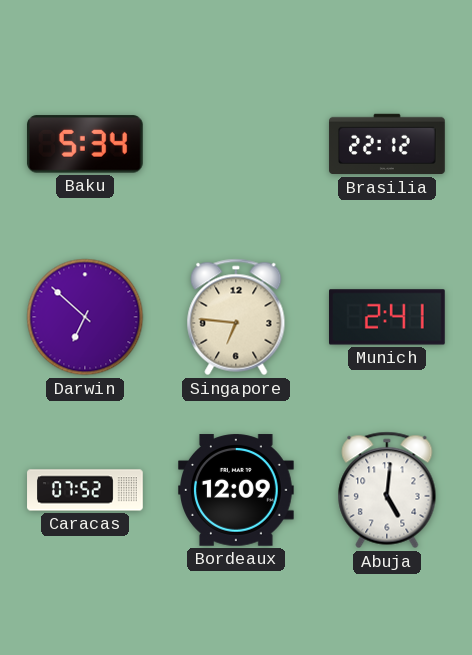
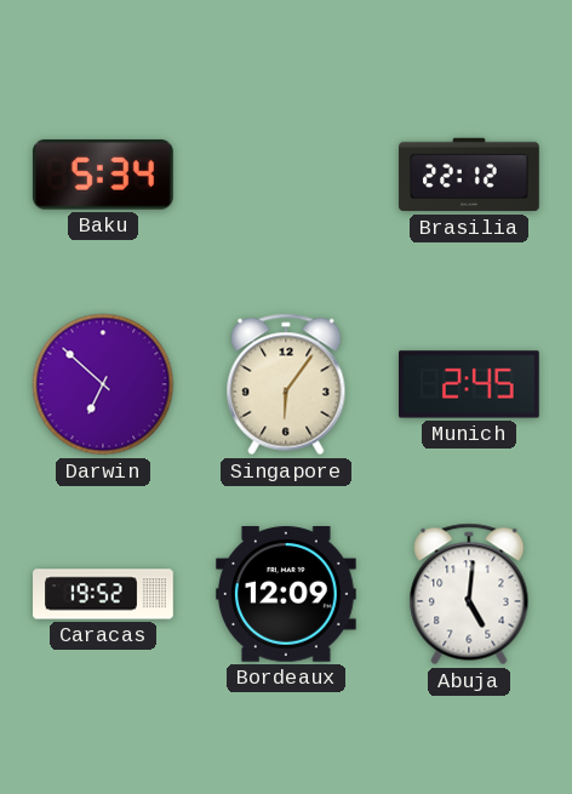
Singapore: 6:46 -> 6:06
Munich: 2:41 -> 2:45
Caracas: 07:52 -> 19:52
